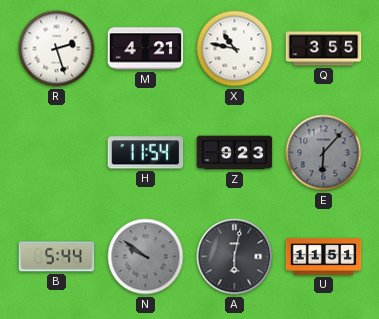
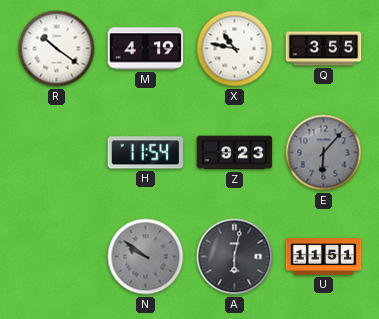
R: 2:27 -> 10:21
M: 4:21 -> 4:19
B: 5:44 -> none
